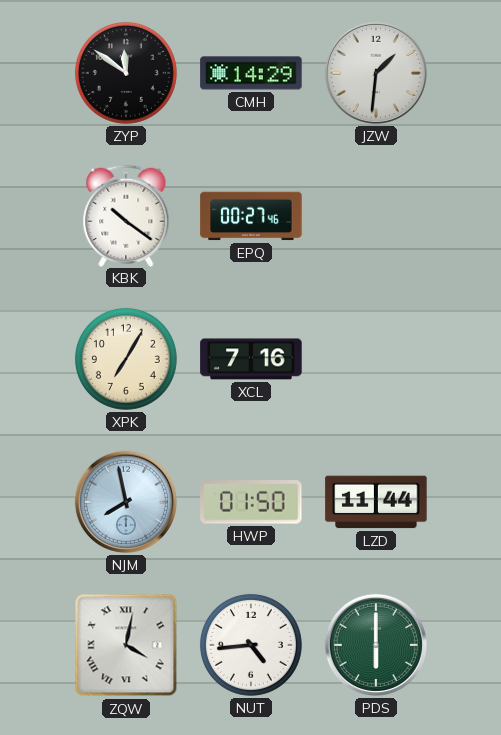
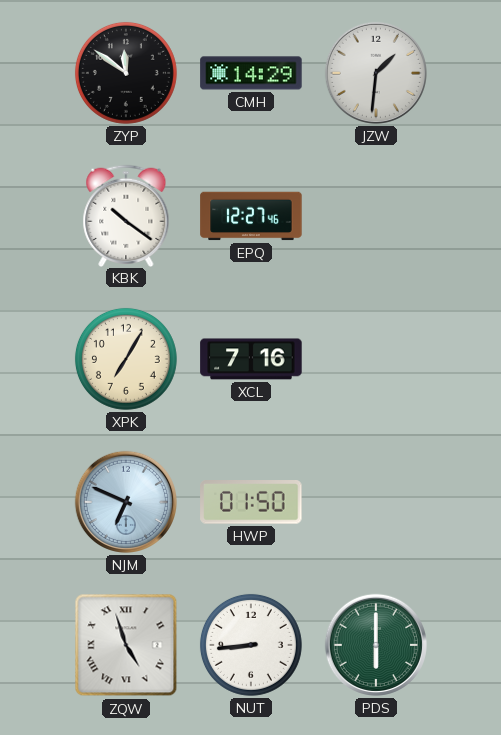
EPQ: 00:27 -> 12:27
NJM: 7:58 -> 6:49
LZD: 11:44 -> none
ZQW: 4:02 -> 4:57
NUT: 4:44 -> 8:44
